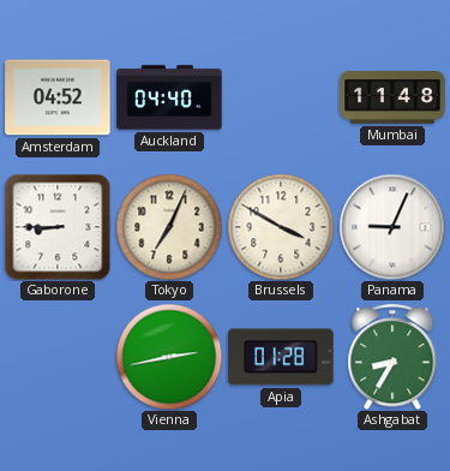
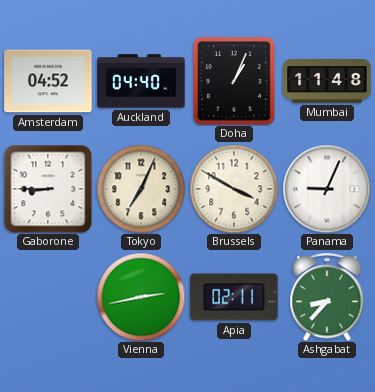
Doha: none -> 1:04
Apia: 01:28 -> 02:11
Ashgabat: 8:35 -> 8:37
